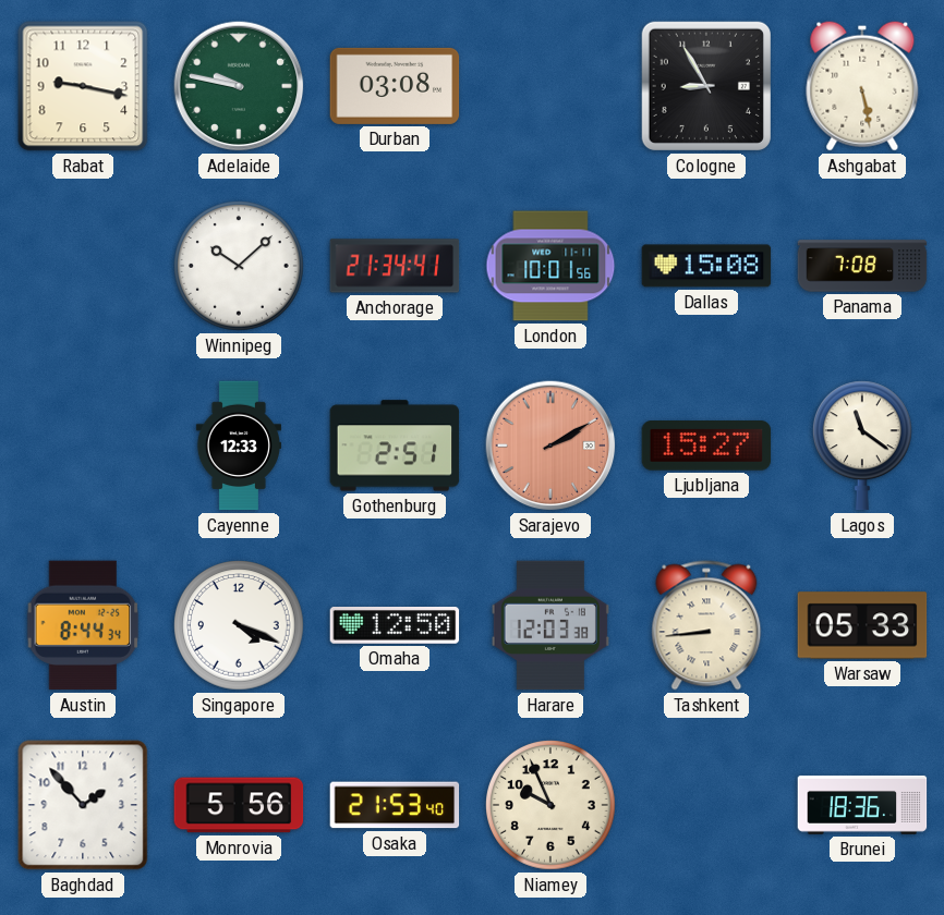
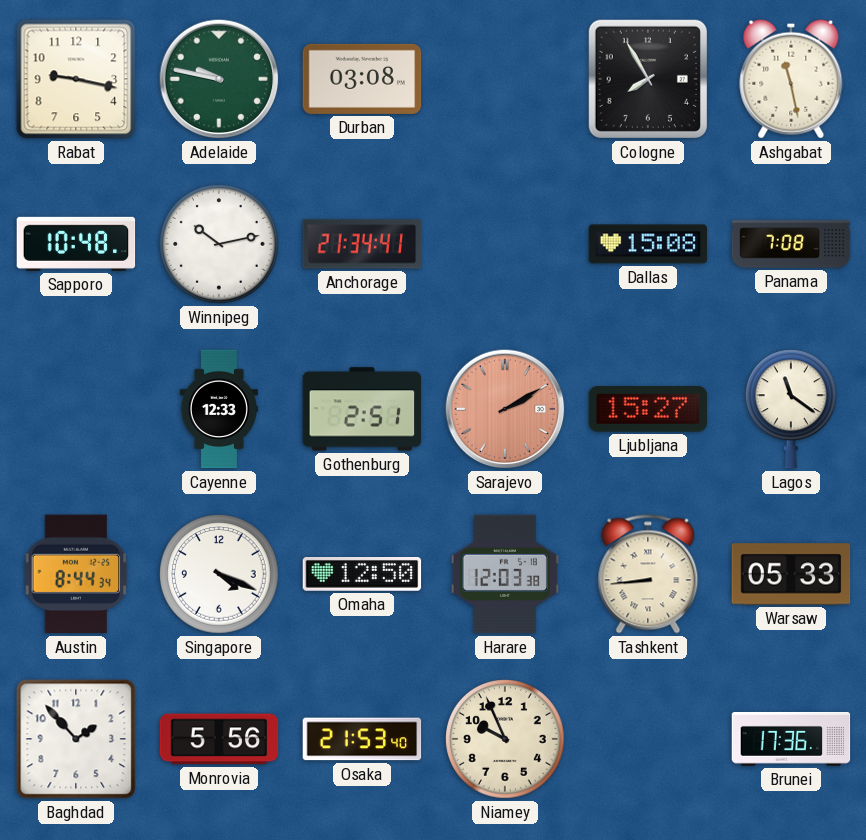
Cologne: 8:55 -> 7:55
Ashgabat: 5:28 -> 11:28
Sapporo: none -> 10:48
Winnipeg: 10:08 -> 10:13
London: 10:01 -> none
Brunei: 18:36 -> 17:36
